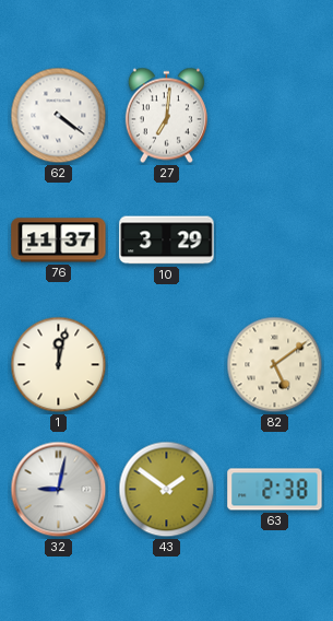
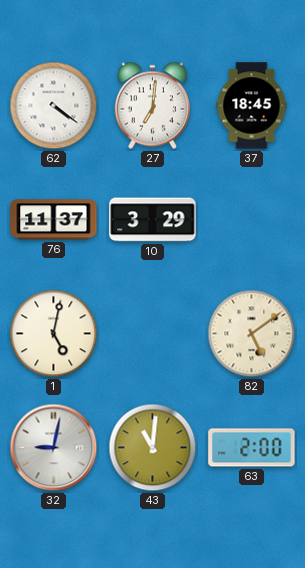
37: none -> 18:45
1: 12:02 -> 5:02
43: 1:51 -> 11:01
63: 2:38 -> 2:00
